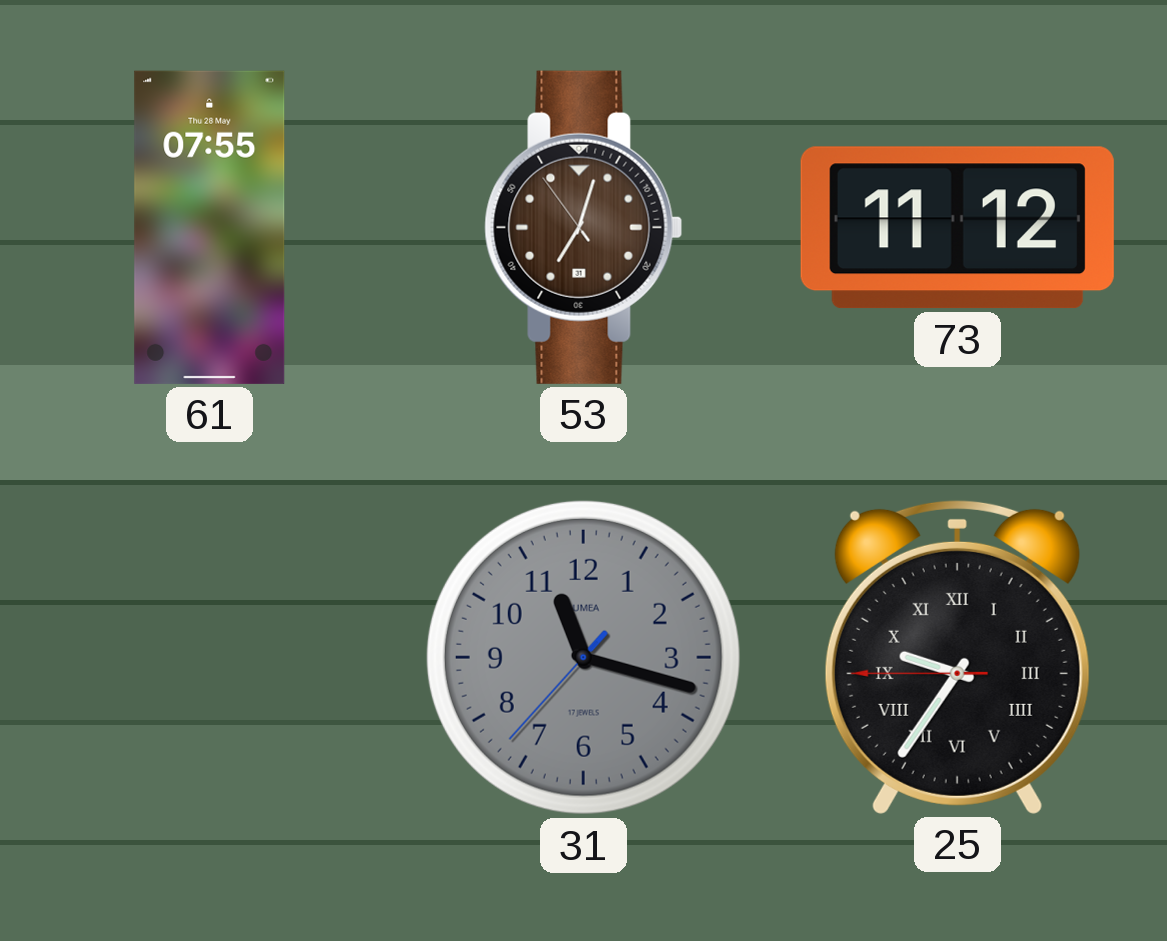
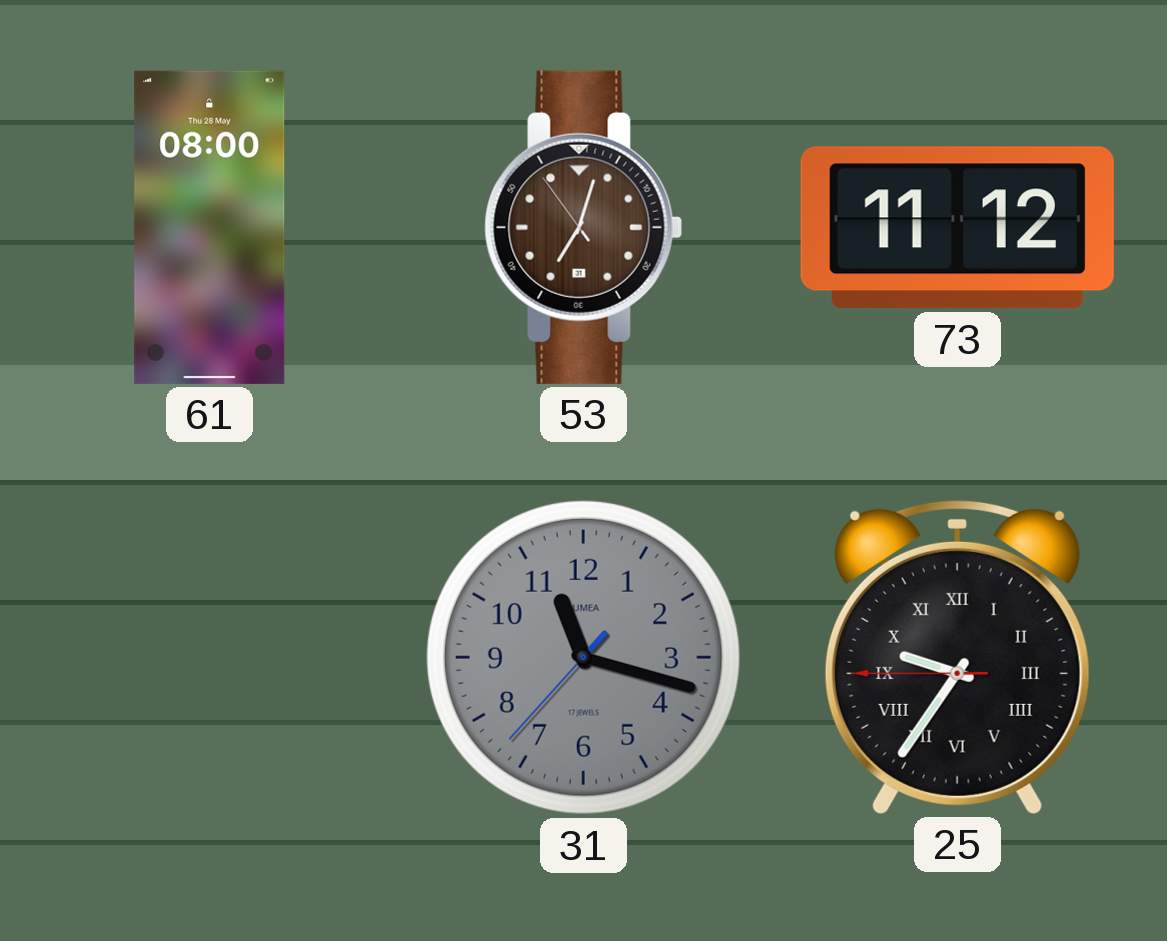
61: 07:55 -> 08:00
